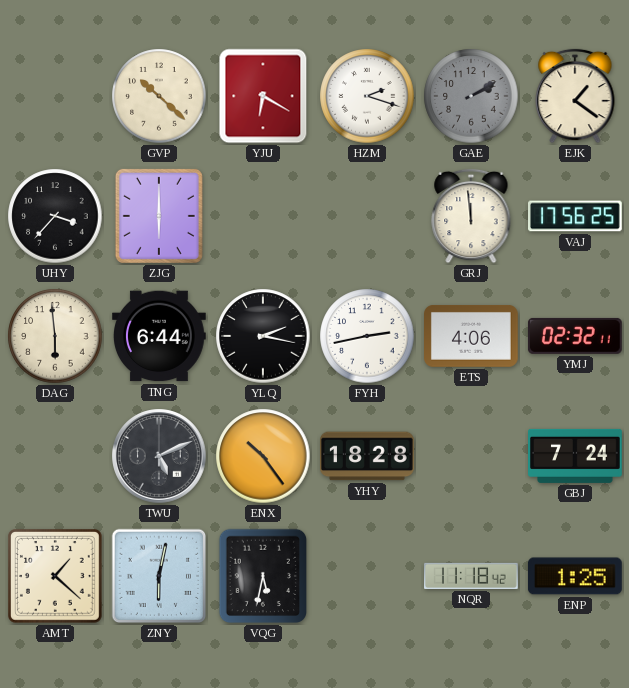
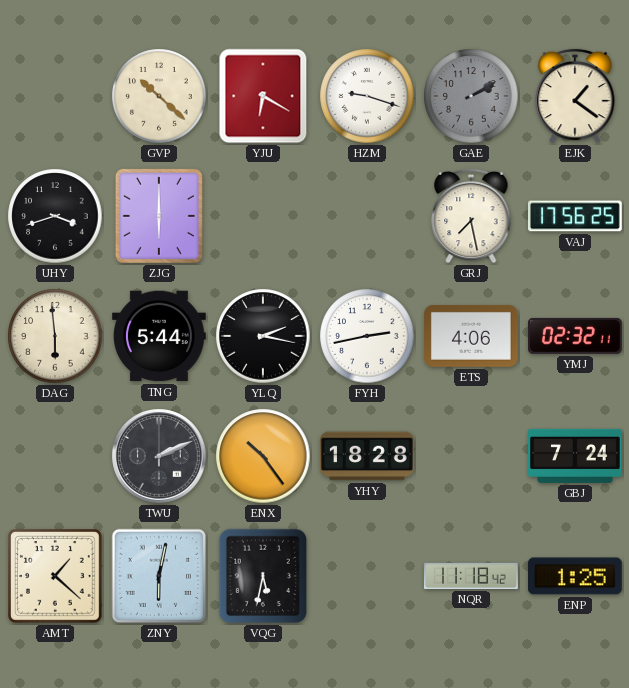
HZM: 2:18 -> 9:18
UHY: 3:37 -> 3:42
GRJ: 11:59 -> 7:28
TNG: 6:44 -> 5:44
TWU: 5:11 -> 2:11
